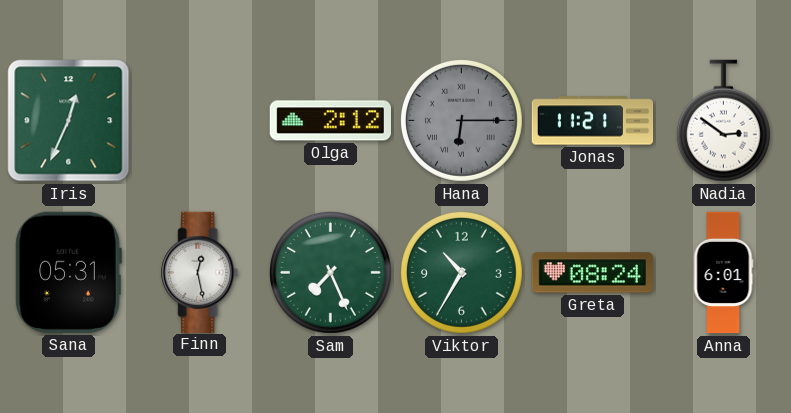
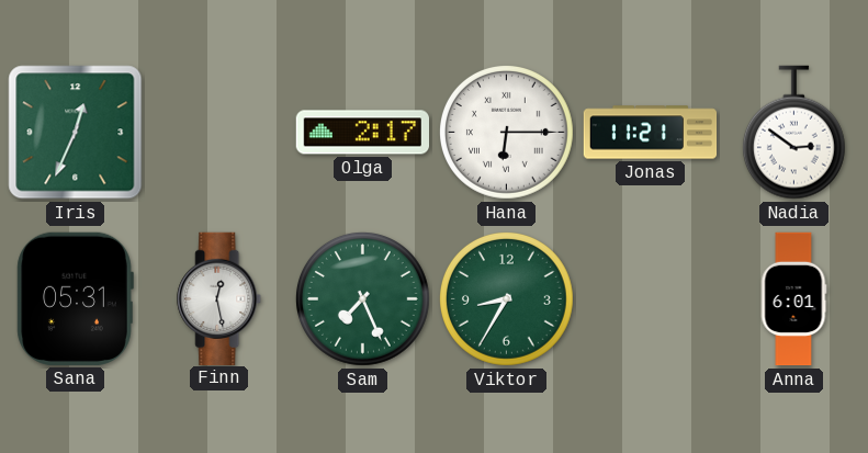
Olga: 2:12 -> 2:17
Hana dial: grey -> white
Viktor: 10:35 -> 8:35
Greta: 08:24 -> none
